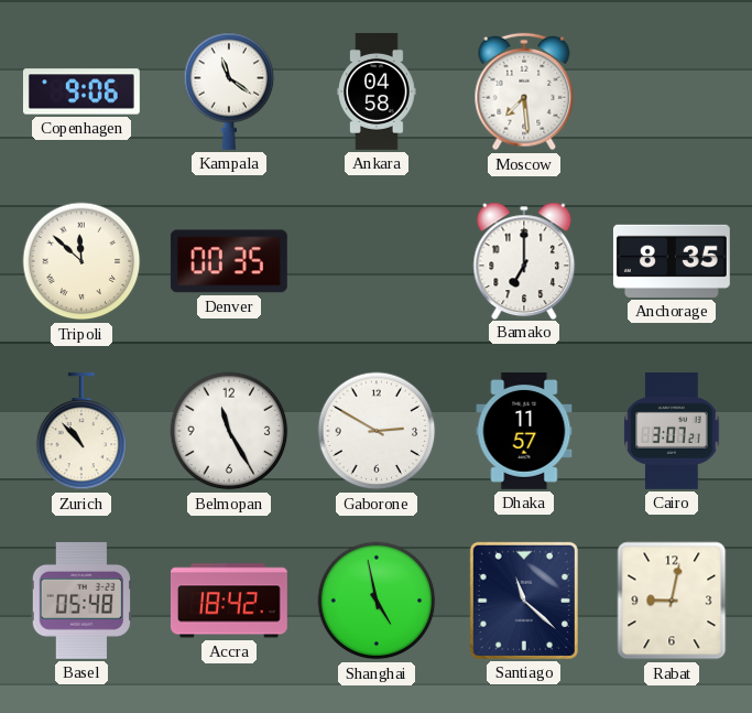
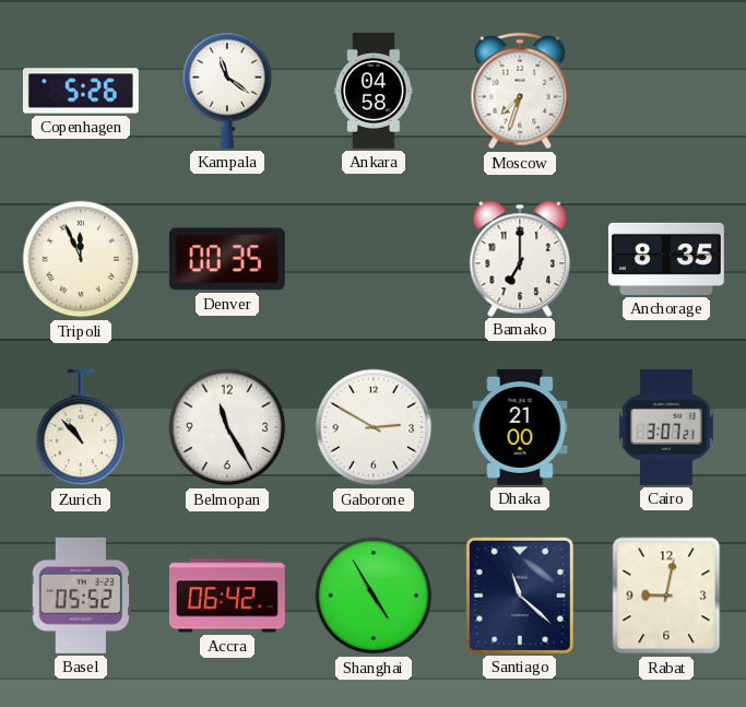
Copenhagen: 9:06 -> 5:26
Moscow: 7:29 -> 7:33
Tripoli: 11:52 -> 11:56
Dhaka: 11:57 -> 21:00
Basel: 05:48 -> 05:52
Accra: 18:42 -> 06:42
Shanghai: 4:58 -> 4:55
